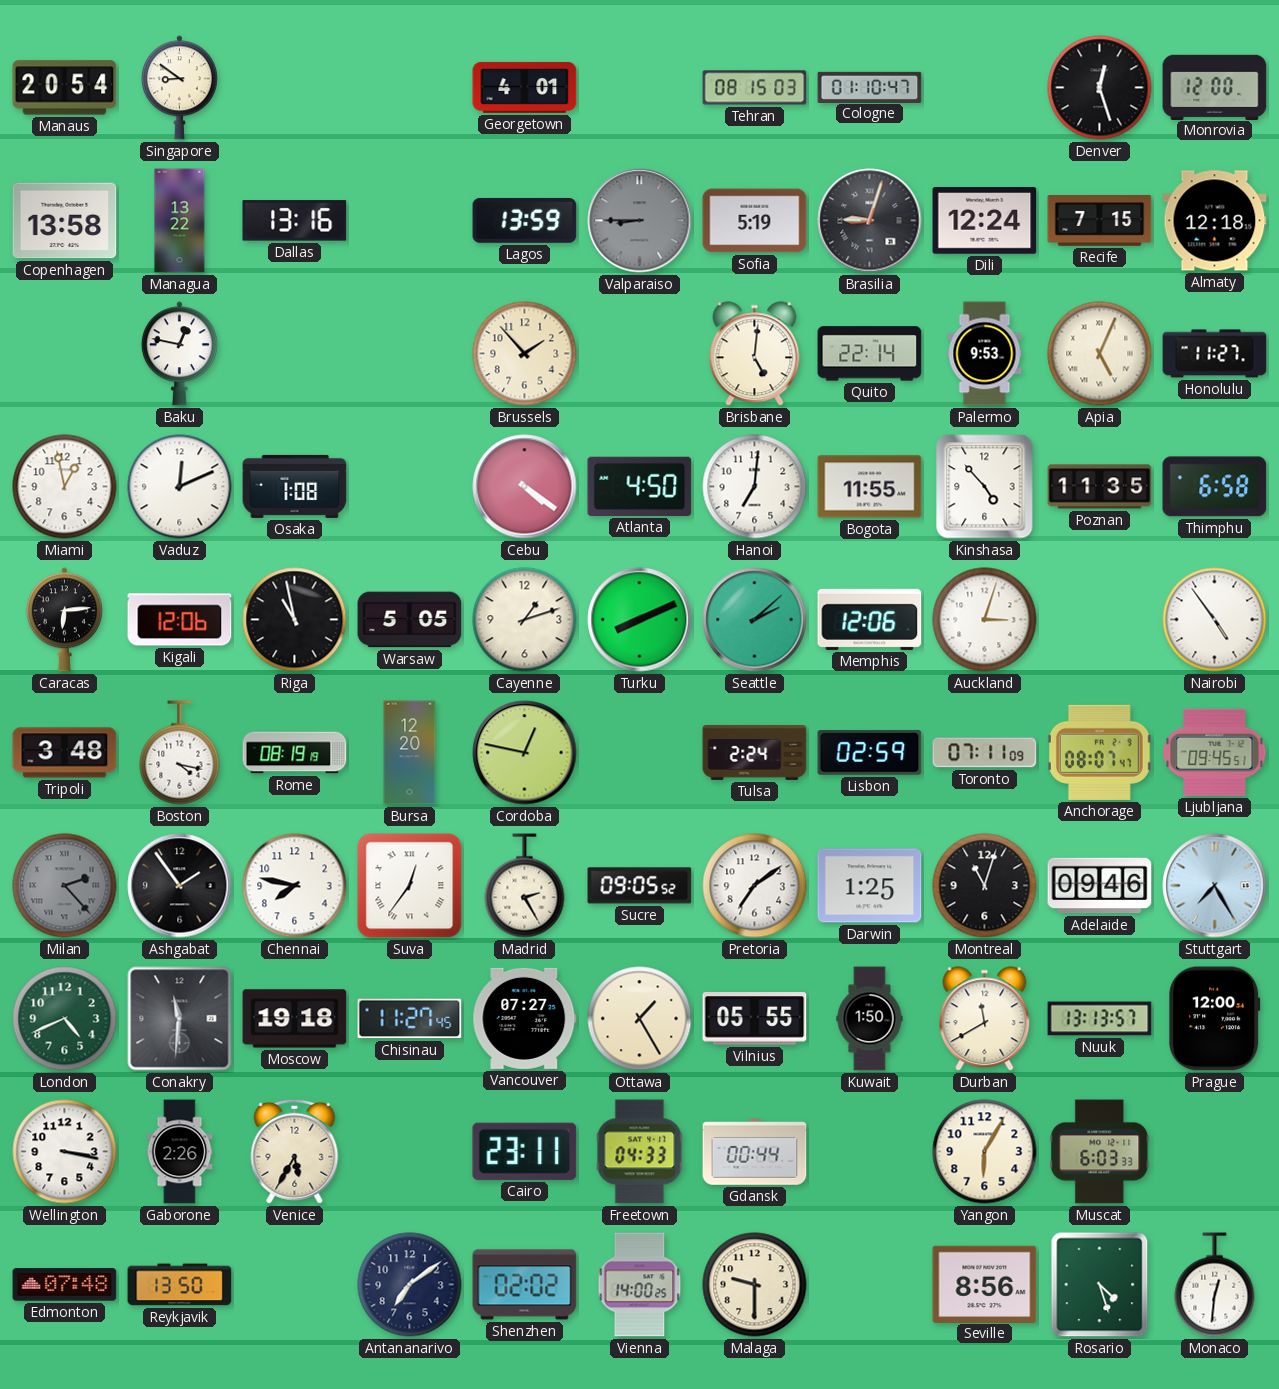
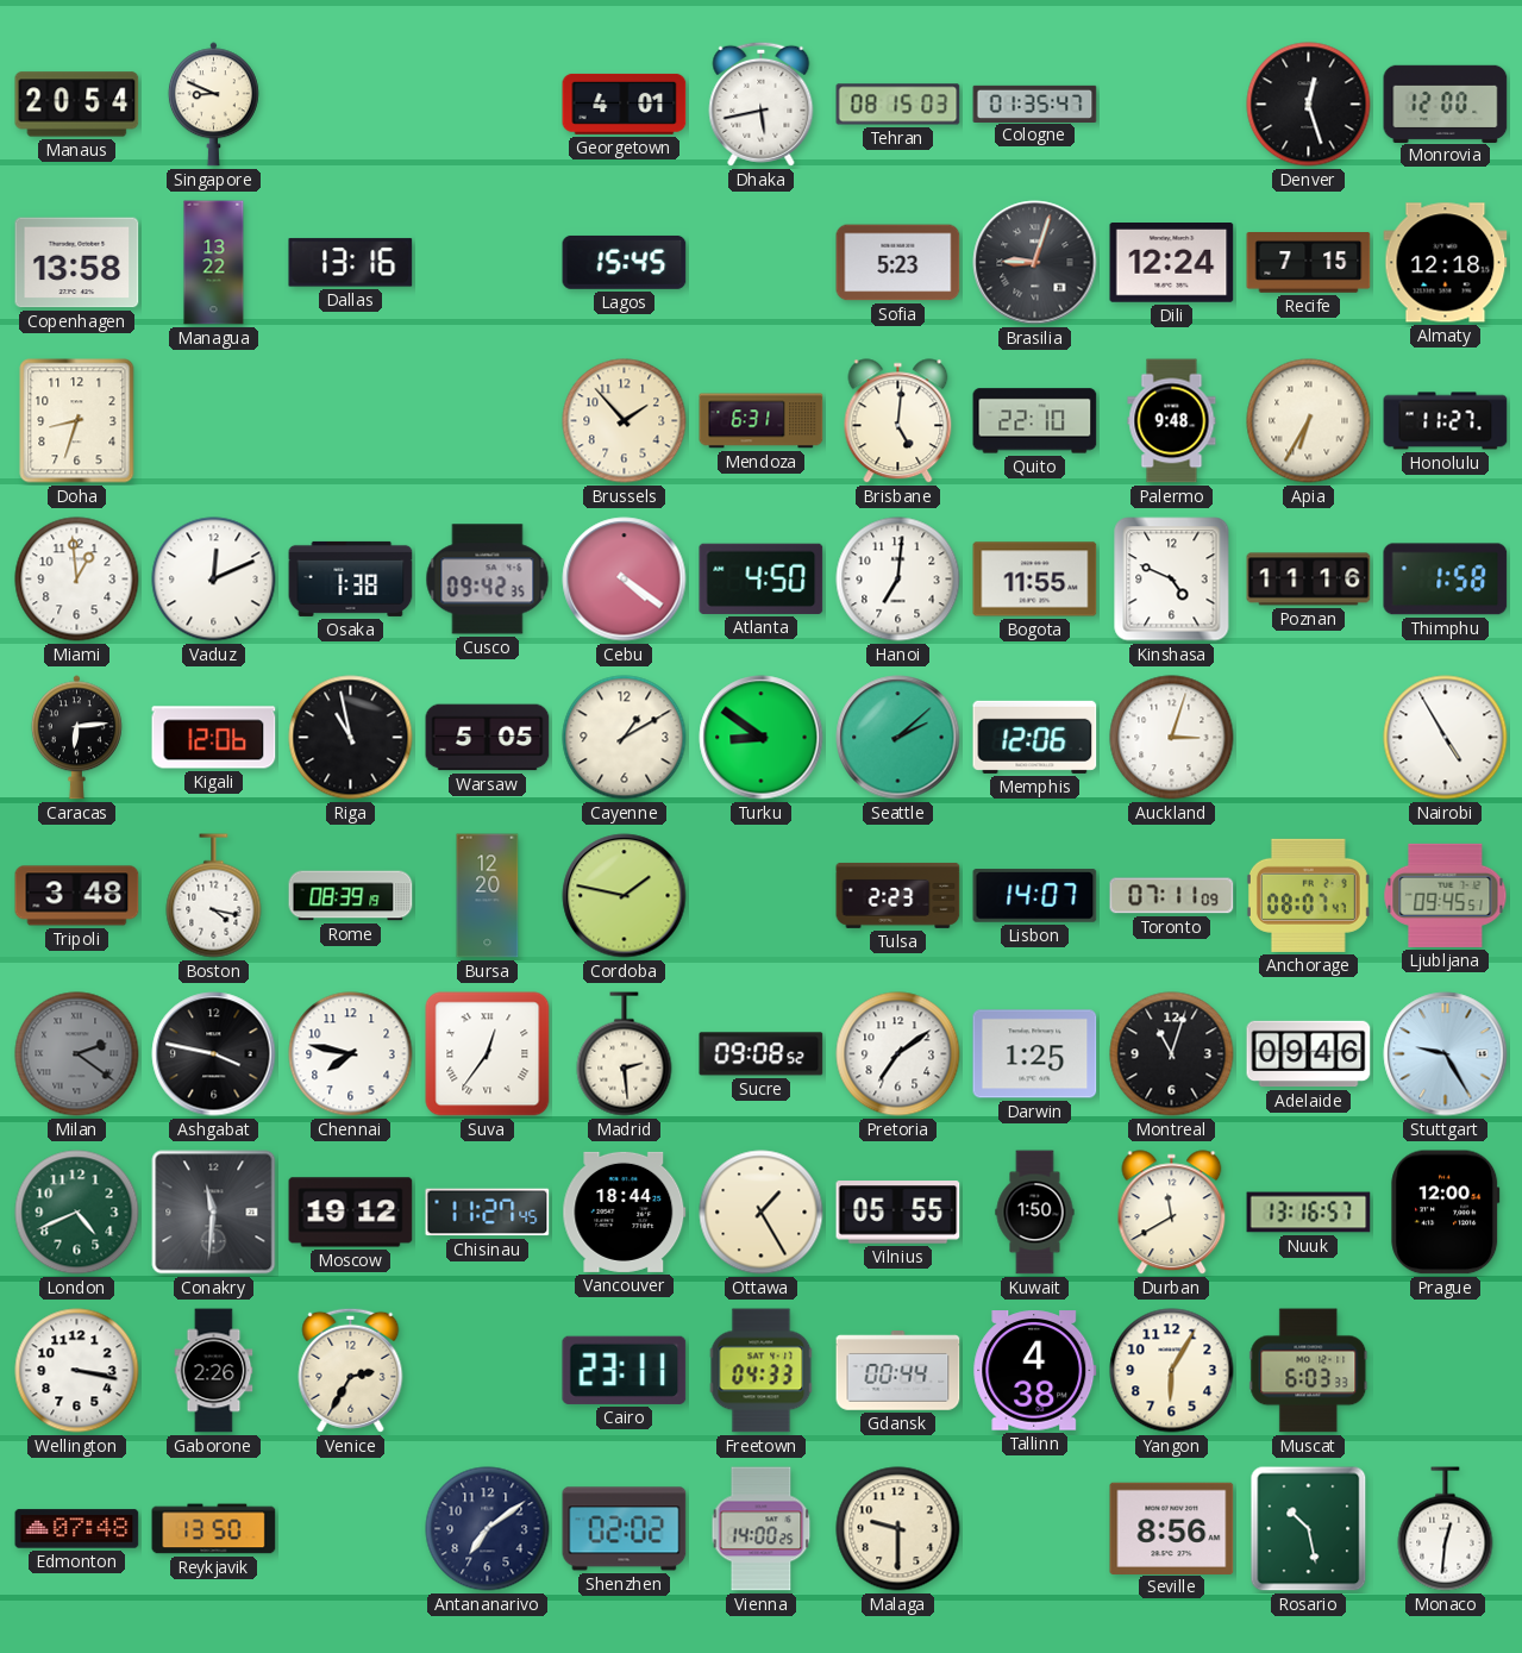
Singapore: 8:51 -> 8:49
Dhaka: none -> 5:43
Cologne: 01:10 -> 01:35
Lagos: 13:59 -> 15:45
Valparaiso: 8:45 -> none
Sofia: 5:19 -> 5:23
Doha: none -> 8:33
Baku: 12:47 -> none
Mendoza: none -> 6:31
Quito: 22:14 -> 22:10
Palermo: 9:53 -> 9:48
Apia: 5:04 -> 6:35
Miami: 12:58 -> 12:59
Osaka: 1:08 -> 1:38
Cusco: none -> 09:42
Kinshasa: 4:53 -> 4:49
Poznan: 11:35 -> 11:16
Thimphu: 6:58 -> 1:58
Cayenne: 1:12 -> 1:10
Turku: 8:11 -> 8:51
Nairobi: 4:54 -> 4:55
Rome: 08:19 -> 08:39
Cordoba: 12:47 -> 1:47
Tulsa: 2:24 -> 2:23
Lisbon: 02:59 -> 14:07
Milan: 2:23 -> 2:21
Ashgabat: 1:54 -> 3:47
Madrid: 2:25 -> 2:29
Sucre: 09:05 -> 09:08
Stuttgart: 7:25 -> 9:25
Moscow: 19:18 -> 19:12
Vancouver: 07:27 -> 18:44
Nuuk: 13:13 -> 13:16
Venice: 5:35 -> 2:35
Tallinn: none -> 4:38
Rosario: 4:27 -> 10:28
